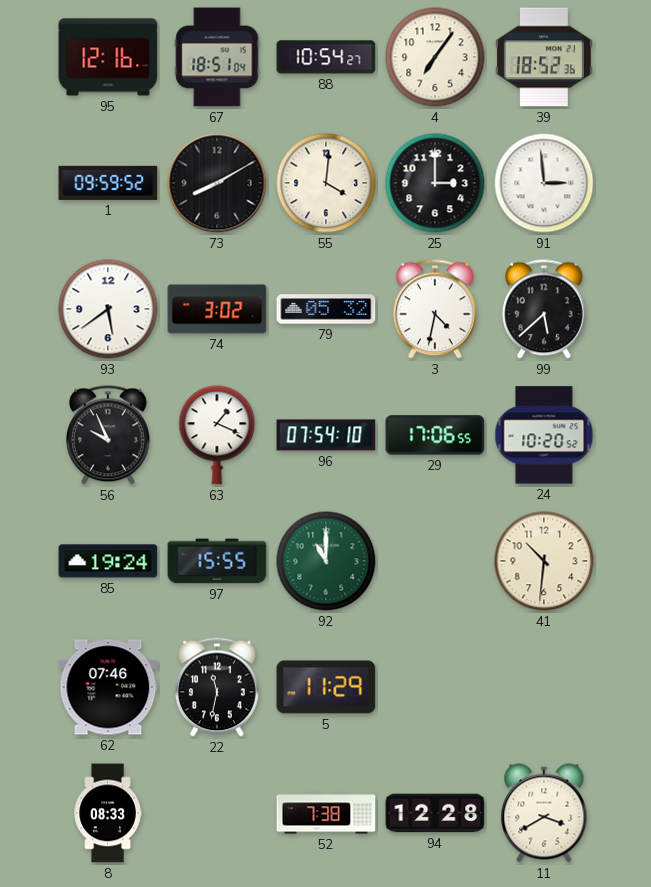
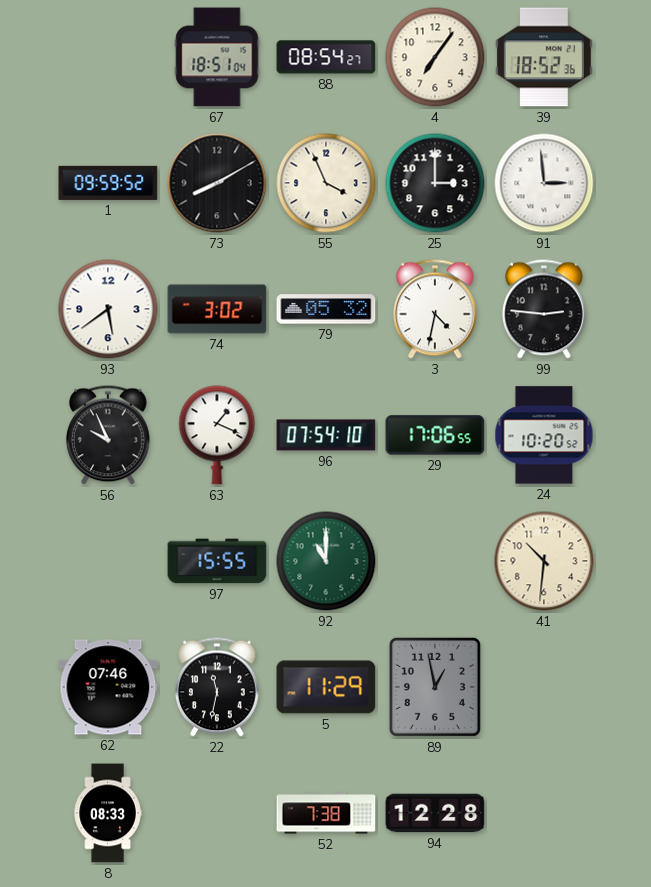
95: 12:16 -> none
88: 10:54 -> 08:54
55: 4:01 -> 3:56
99: 5:38 -> 2:46
85: 19:24 -> none
89: none -> 12:58
11: 3:40 -> none
